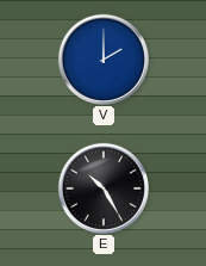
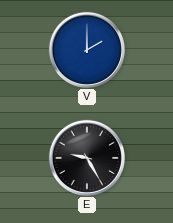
E: 10:25 -> 9:25
